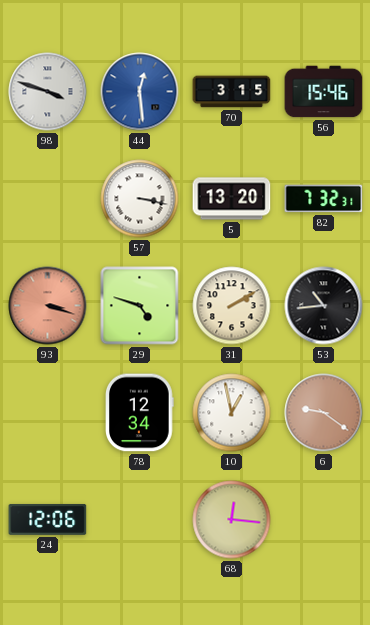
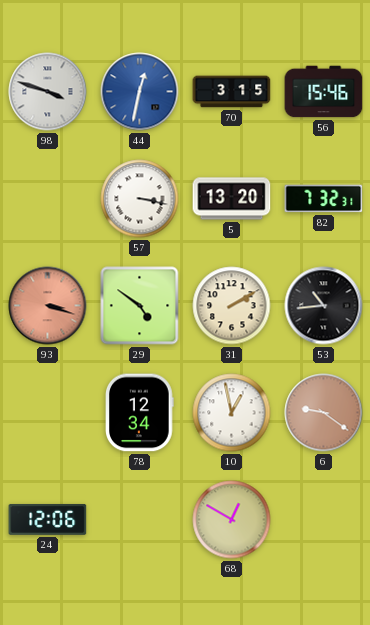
44: 12:29 -> 12:32
29: 4:48 -> 4:51
68: 12:16 -> 12:50
